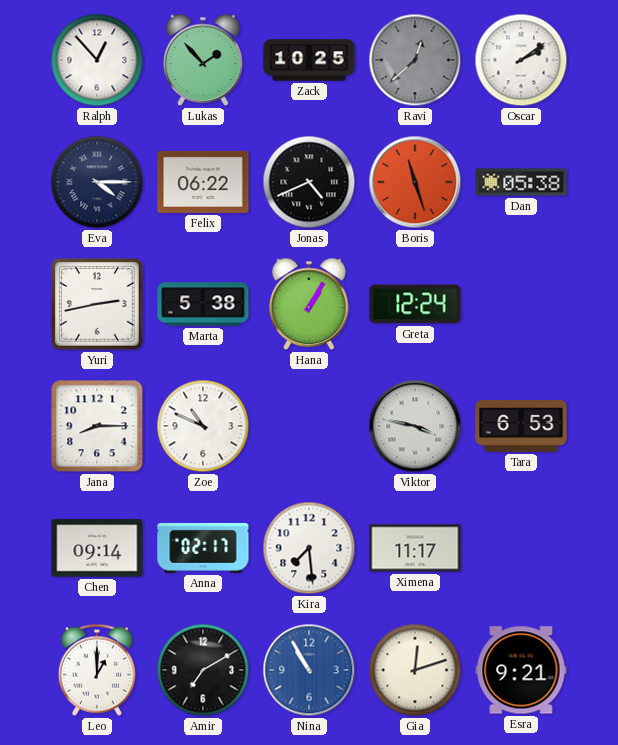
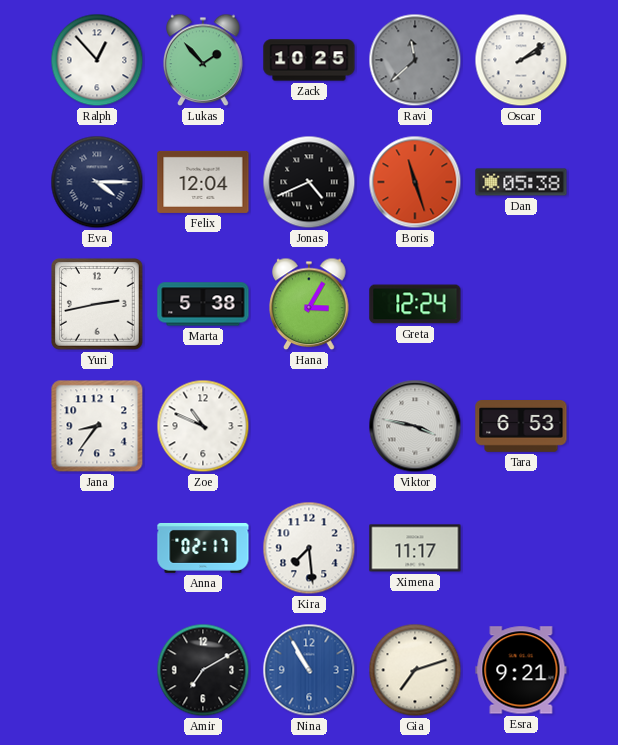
Ravi: 12:38 -> 11:38
Felix: 06:22 -> 12:04
Hana: 1:05 -> 3:05
Jana: 8:15 -> 8:36
Chen: 09:14 -> none
Leo: 1:00 -> none
Gia: 12:12 -> 7:12
